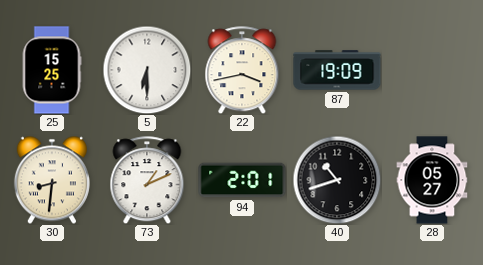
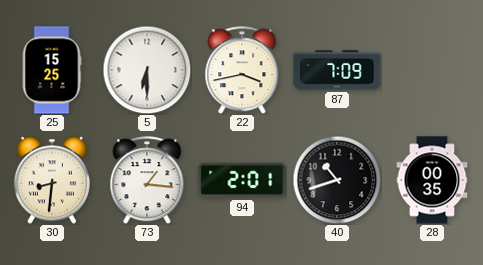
87: 19:09 -> 7:09
73: 1:11 -> 1:16
28: 05:27 -> 00:35
